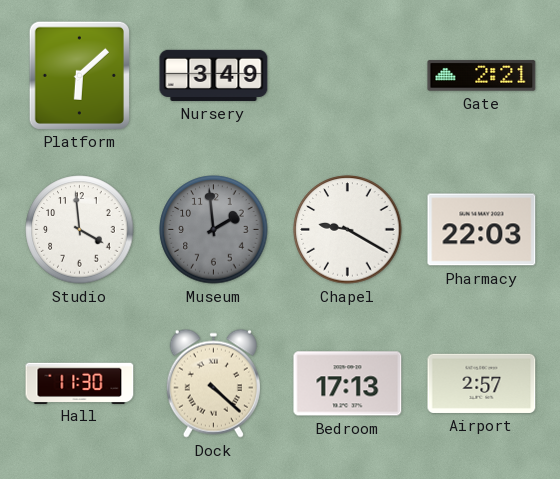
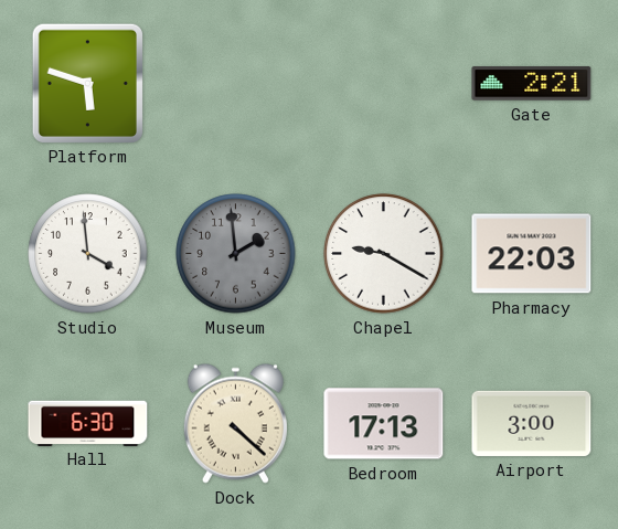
Platform: 6:08 -> 5:48
Nursery: 3:49 -> none
Hall: 11:30 -> 6:30
Airport: 2:57 -> 3:00
